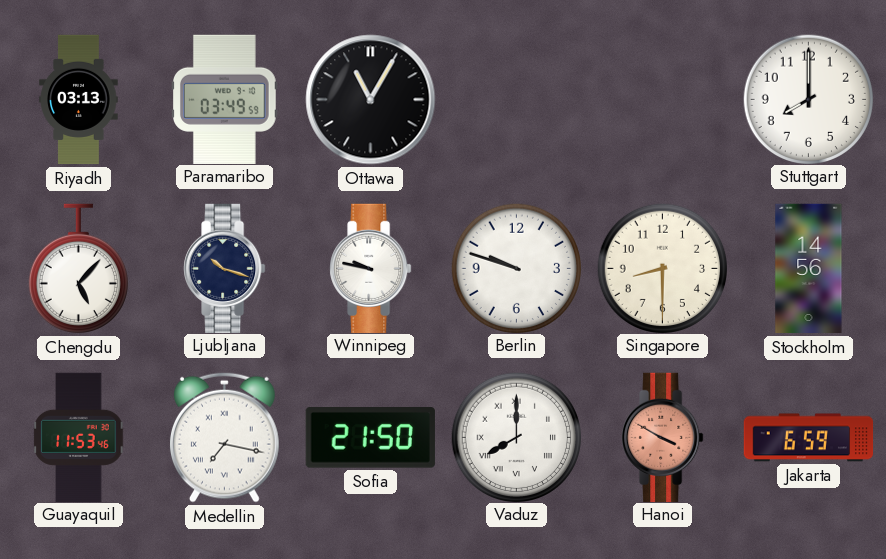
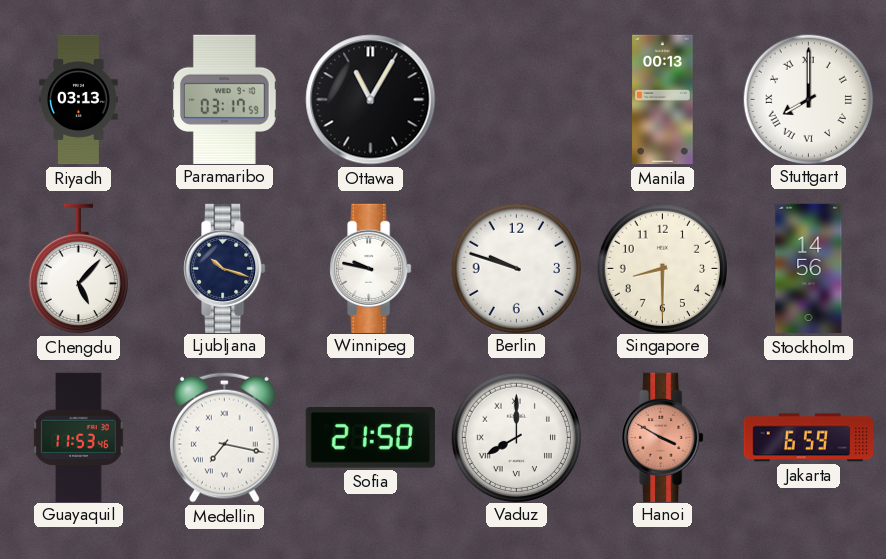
Paramaribo: 03:49 -> 03:17
Manila: none -> 00:13
Stuttgart numerals: Arabic -> Roman
